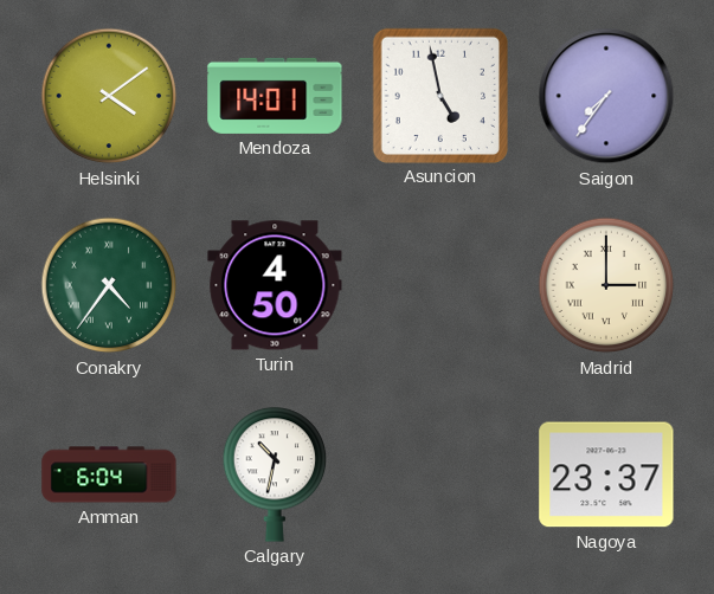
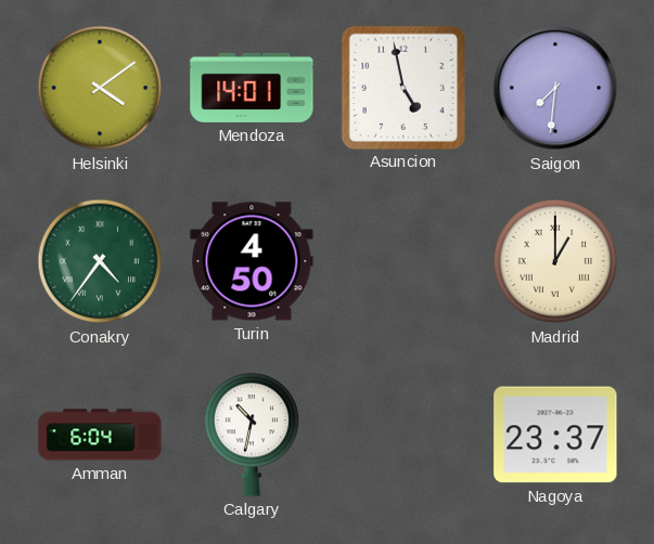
Saigon: 7:36 -> 7:31
Madrid: 3:00 -> 1:00
